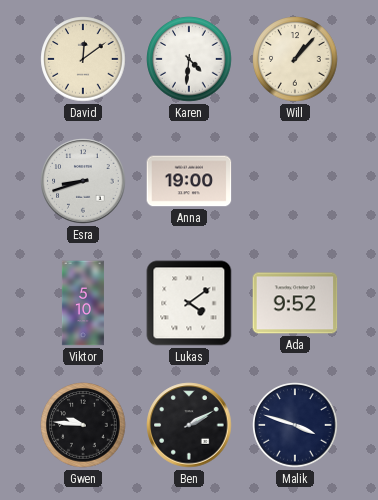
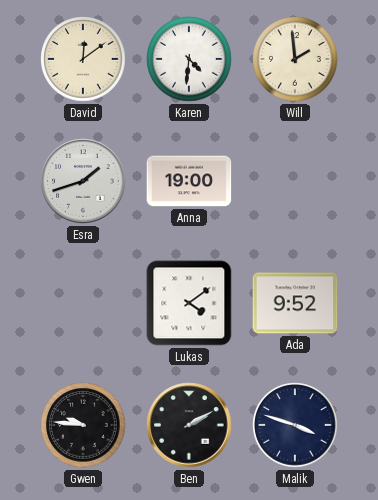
Will: 1:07 -> 1:59
Esra: 8:42 -> 1:42
Viktor: 5:10 -> none
